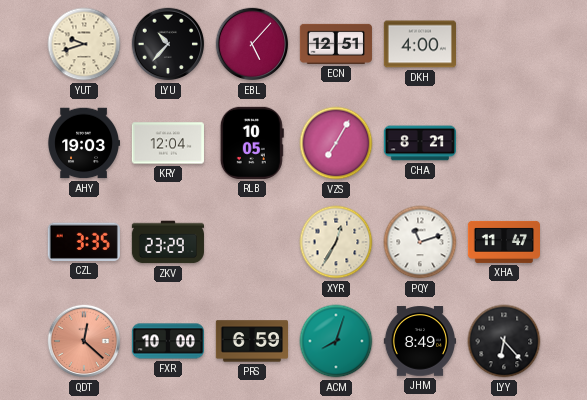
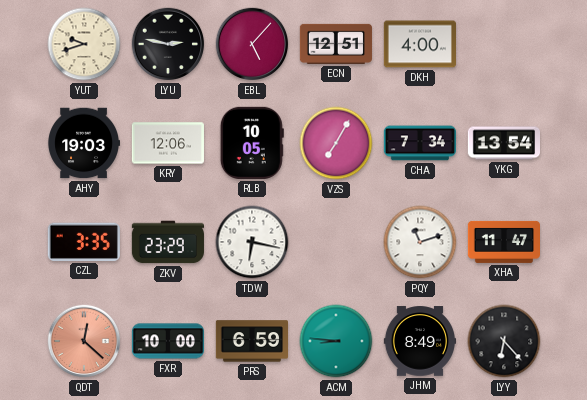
LYU: 10:37 -> 2:47
KRY: 12:04 -> 12:06
CHA: 8:21 -> 7:34
YKG: none -> 13:54
TDW: none -> 6:17
XYR: 12:35 -> none
ACM: 8:03 -> 8:46
